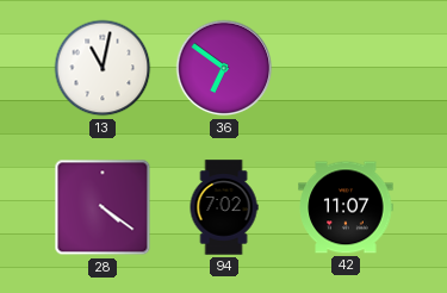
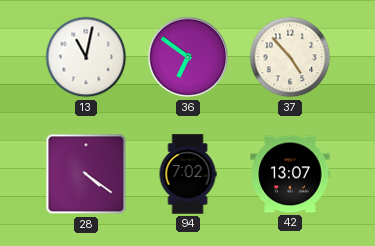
37: none -> 4:53
42: 11:07 -> 13:07
